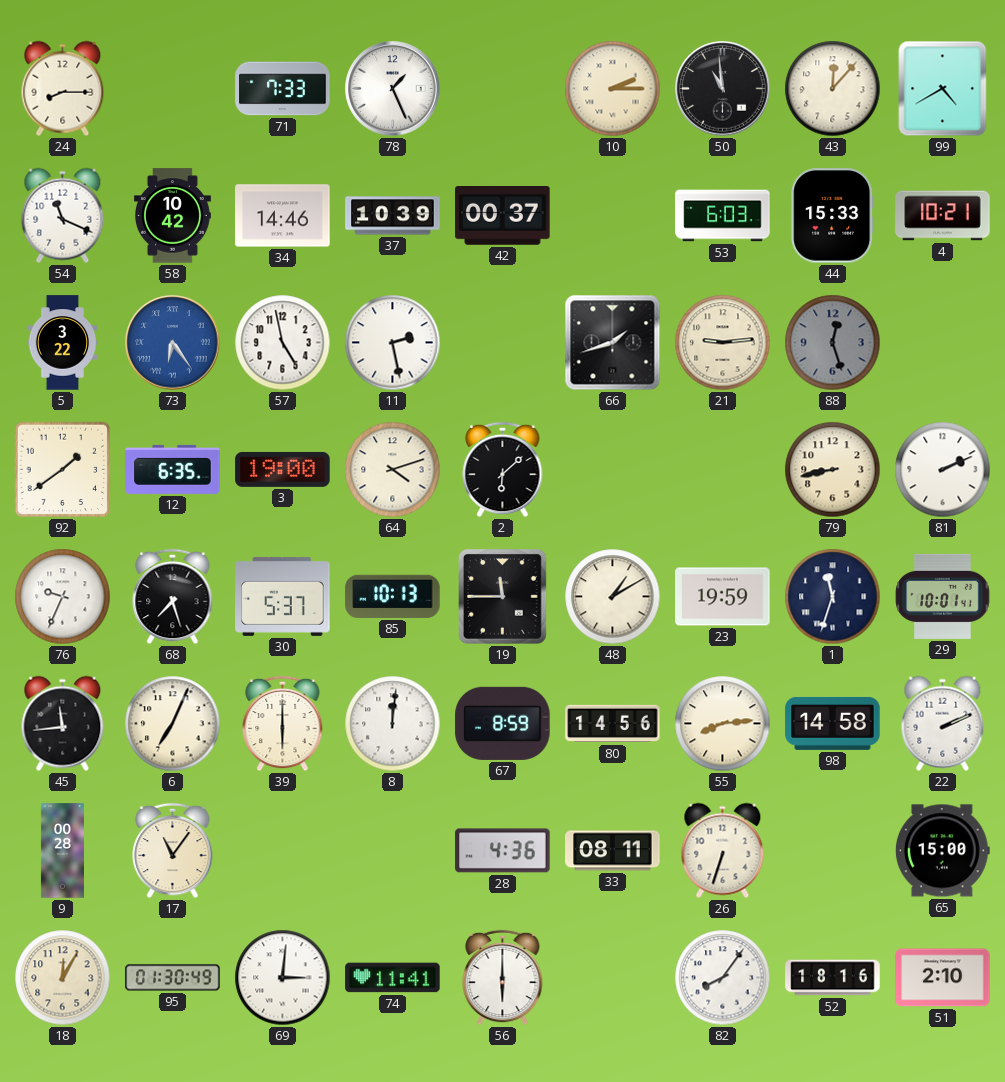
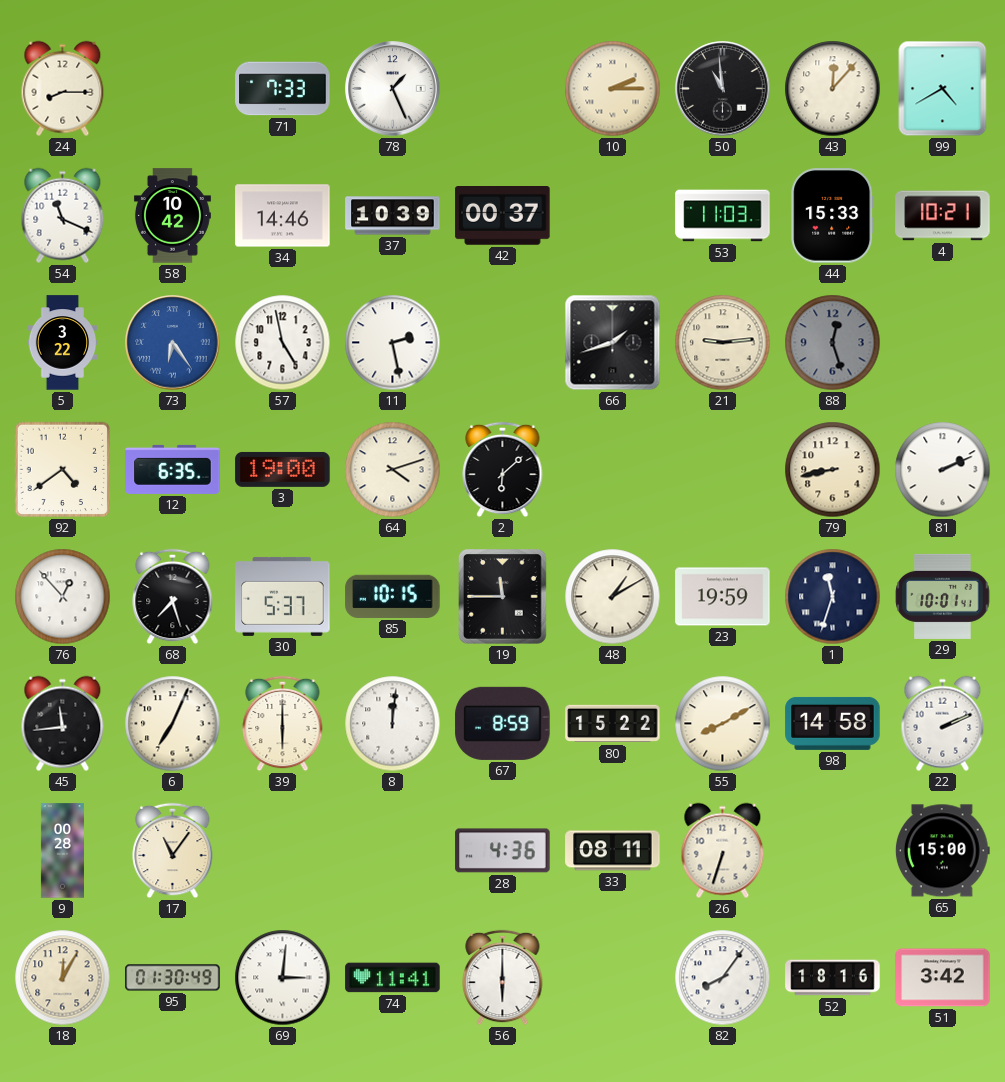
53: 6:03 -> 11:03
92: 1:39 -> 4:39
76: 9:34 -> 12:53
85: 10:13 -> 10:15
80: 14:56 -> 15:22
55: 8:14 -> 8:10
51: 2:10 -> 3:42
